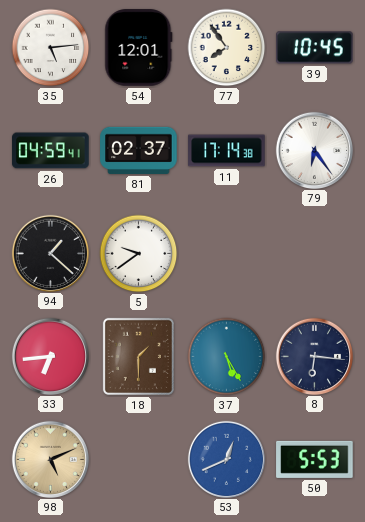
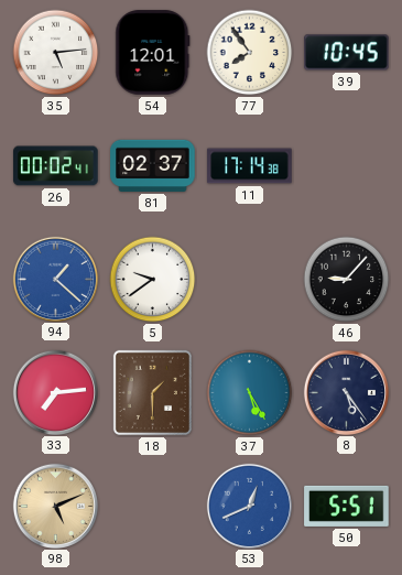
26: 04:59 -> 00:02
79: 6:24 -> none
94 dial: black -> blue
46: none -> 9:07
33: 6:44 -> 7:14
8: 6:16 -> 5:24
50: 5:53 -> 5:51
